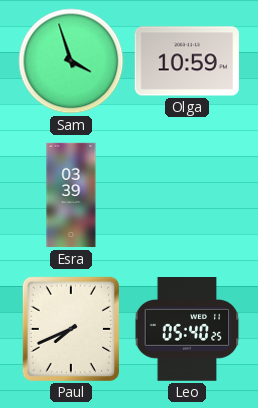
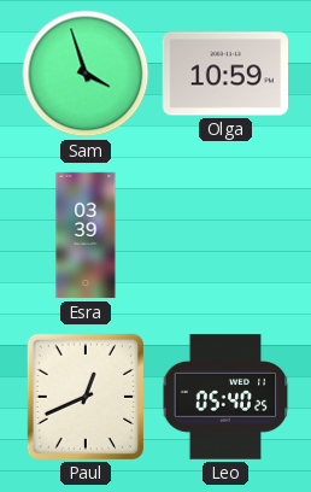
Paul: 7:41 -> 12:41
